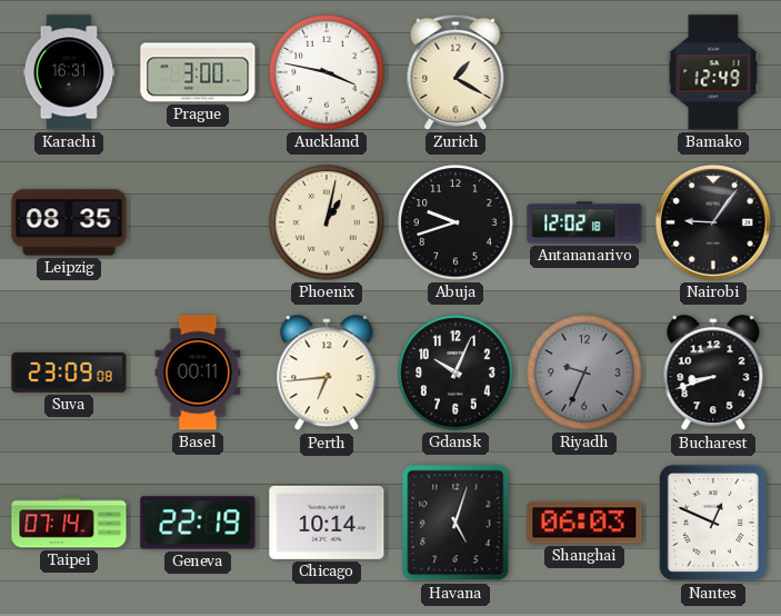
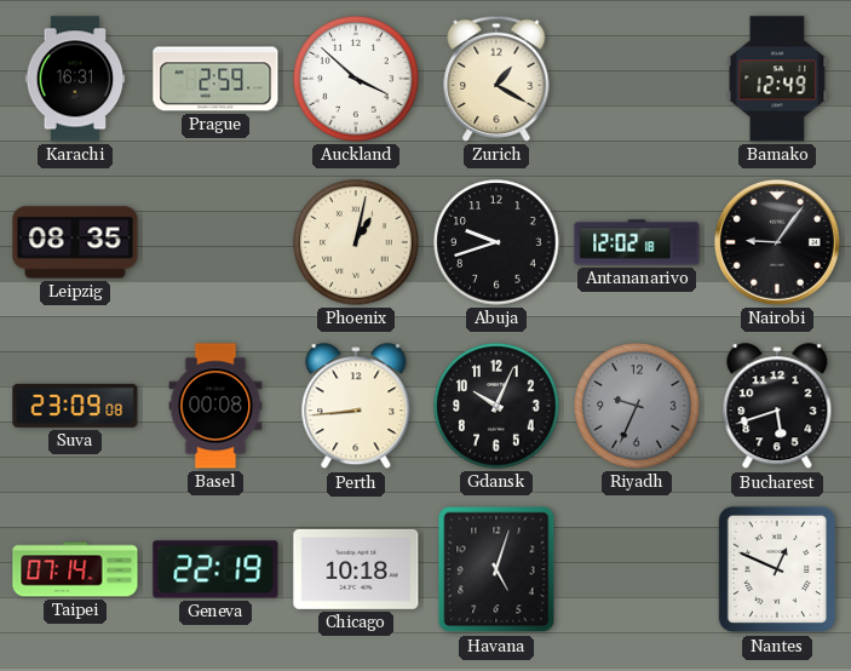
Prague: 3:00 -> 2:59
Auckland: 3:47 -> 3:52
Basel: 00:11 -> 00:08
Perth: 6:44 -> 8:44
Bucharest: 8:42 -> 5:42
Chicago: 10:14 -> 10:18
Shanghai: 06:03 -> none
